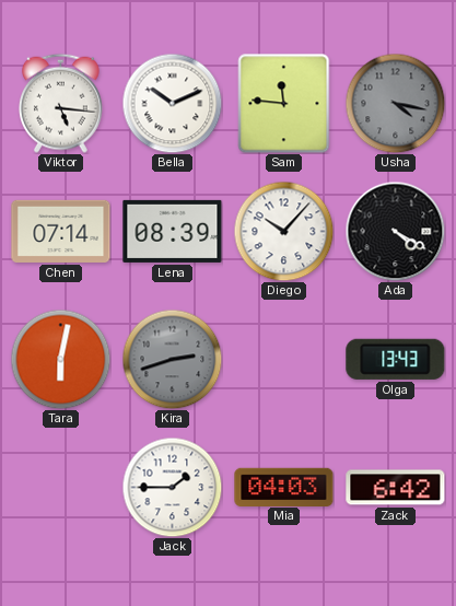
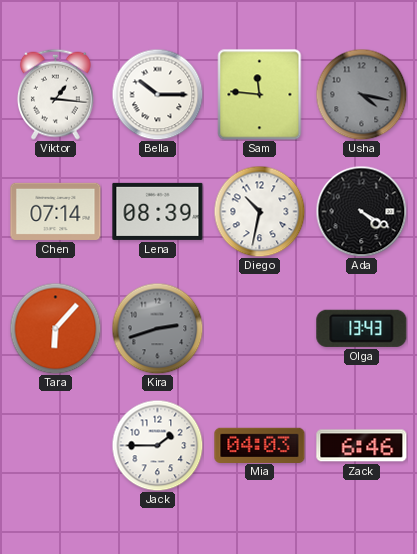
Viktor: 5:16 -> 1:16
Bella: 10:11 -> 10:15
Diego: 10:07 -> 10:32
Tara: 6:02 -> 6:07
Zack: 6:42 -> 6:46
